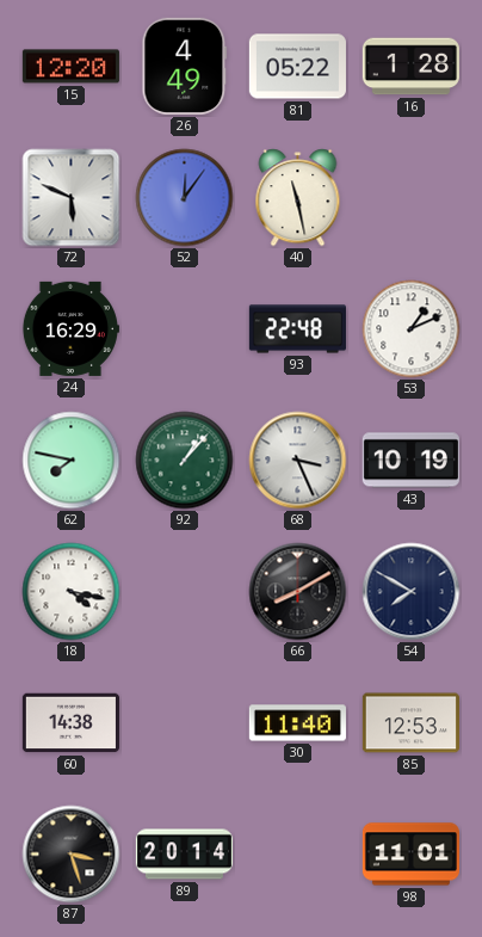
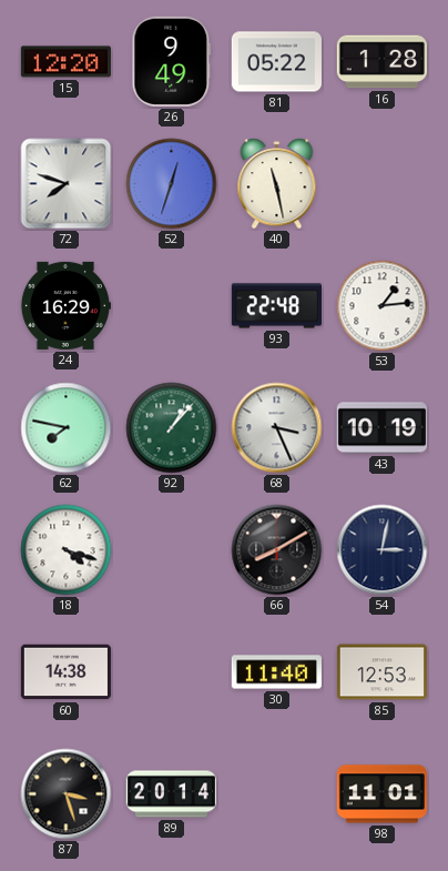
26: 4:49 -> 9:49
72: 5:49 -> 7:48
52: 12:06 -> 12:33
53: 1:11 -> 1:14
18: 4:17 -> 4:18
54: 7:50 -> 3:02
